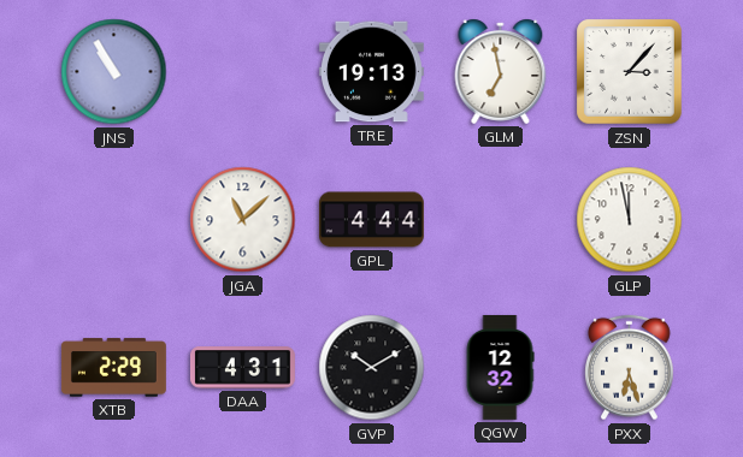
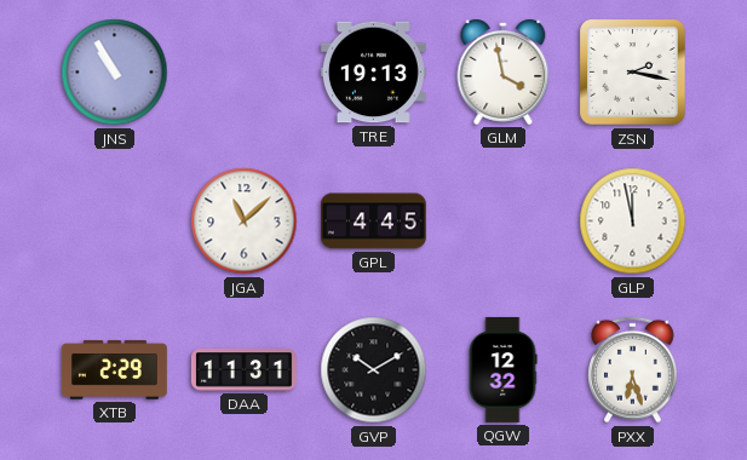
GLM: 6:58 -> 3:58
ZSN: 3:07 -> 2:17
GPL: 4:44 -> 4:45
DAA: 4:31 -> 11:31
